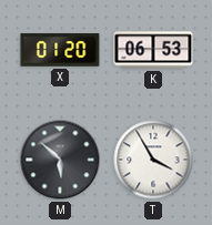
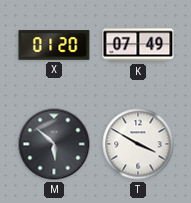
K: 06:53 -> 07:49
T: 3:55 -> 3:50
